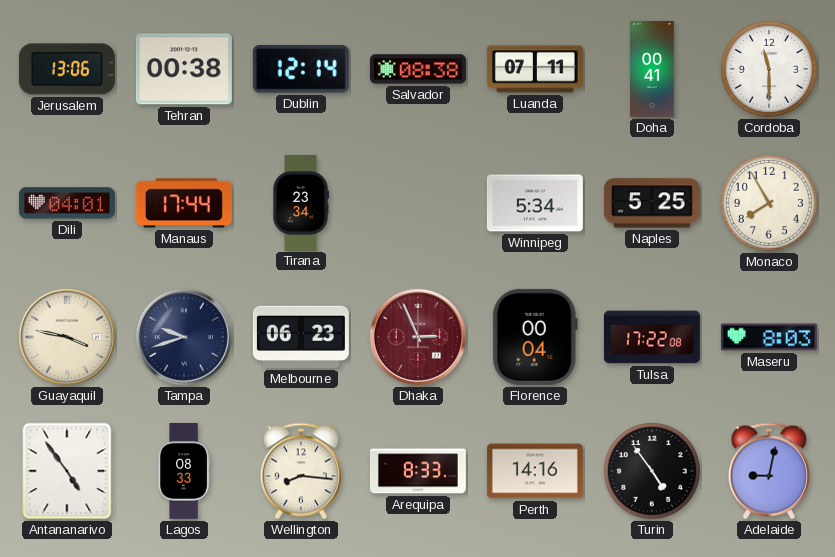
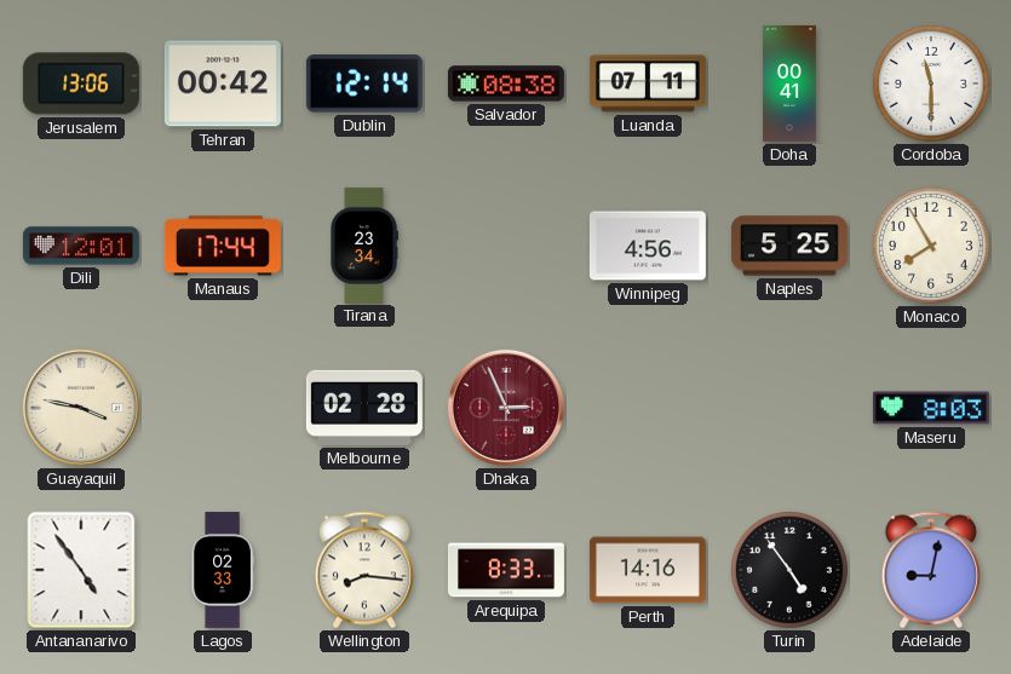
Tehran: 00:38 -> 00:42
Dili: 04:01 -> 12:01
Winnipeg: 5:34 -> 4:56
Tampa: 9:42 -> none
Melbourne: 06:23 -> 02:28
Florence: 00:04 -> none
Tulsa: 17:22 -> none
Lagos: 08:33 -> 02:33
